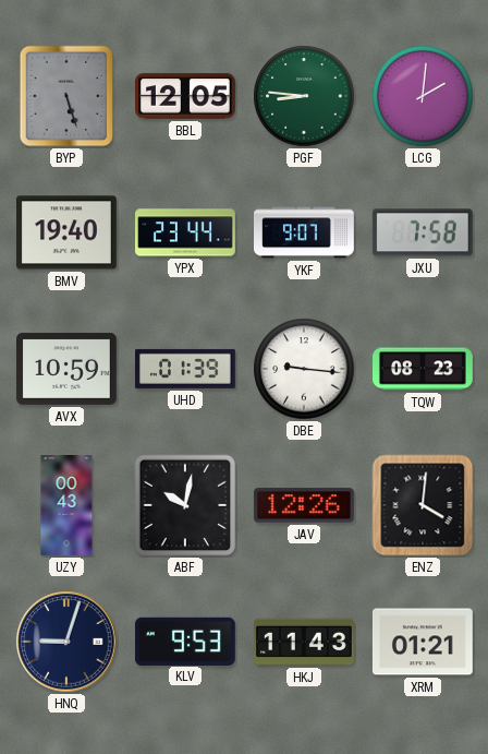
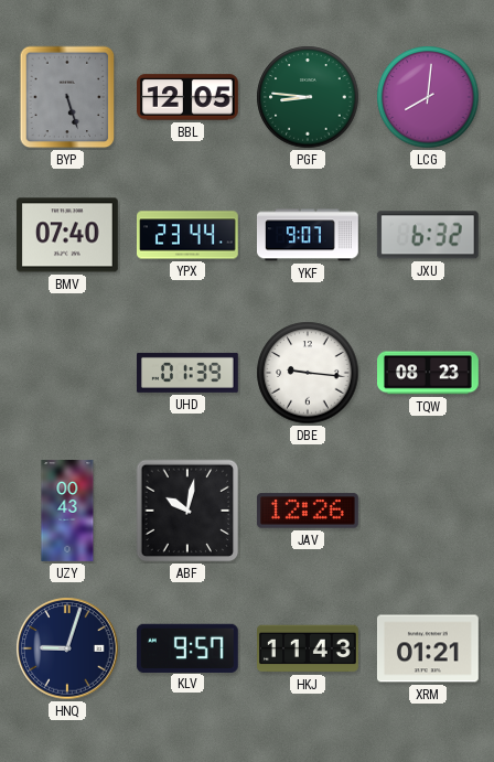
LCG: 2:01 -> 8:01
BMV: 19:40 -> 07:40
JXU: 7:58 -> 6:32
AVX: 10:59 -> none
ENZ: 4:01 -> none
KLV: 9:53 -> 9:57
